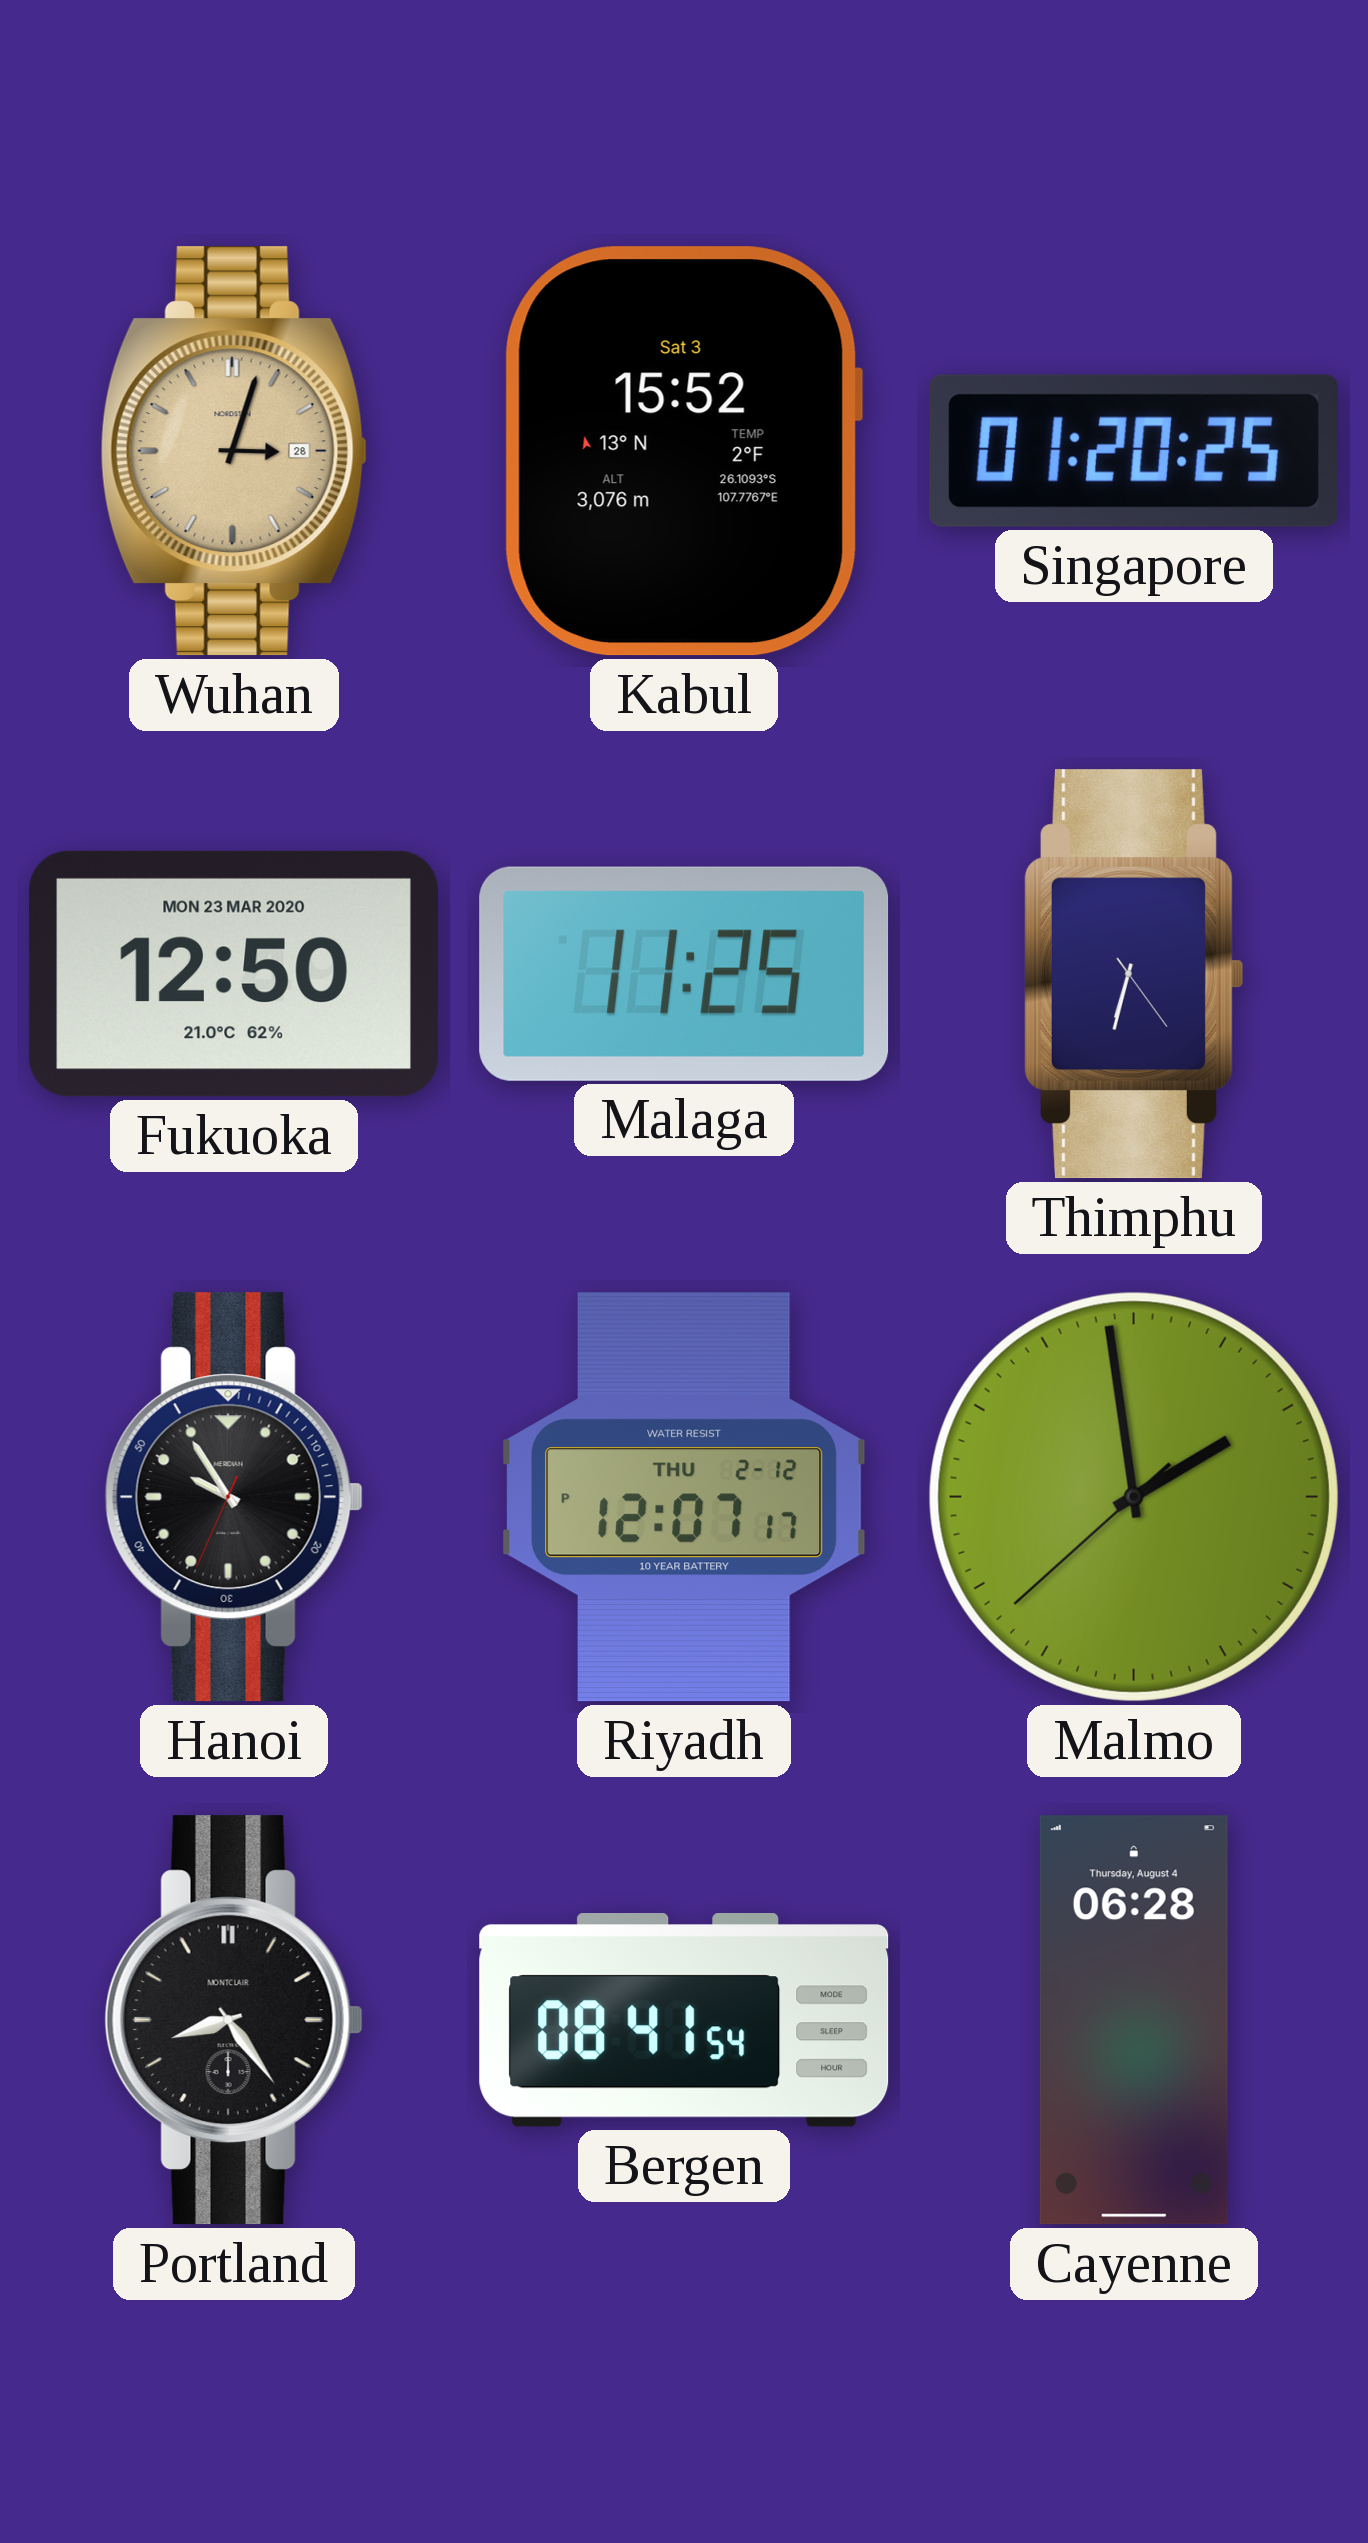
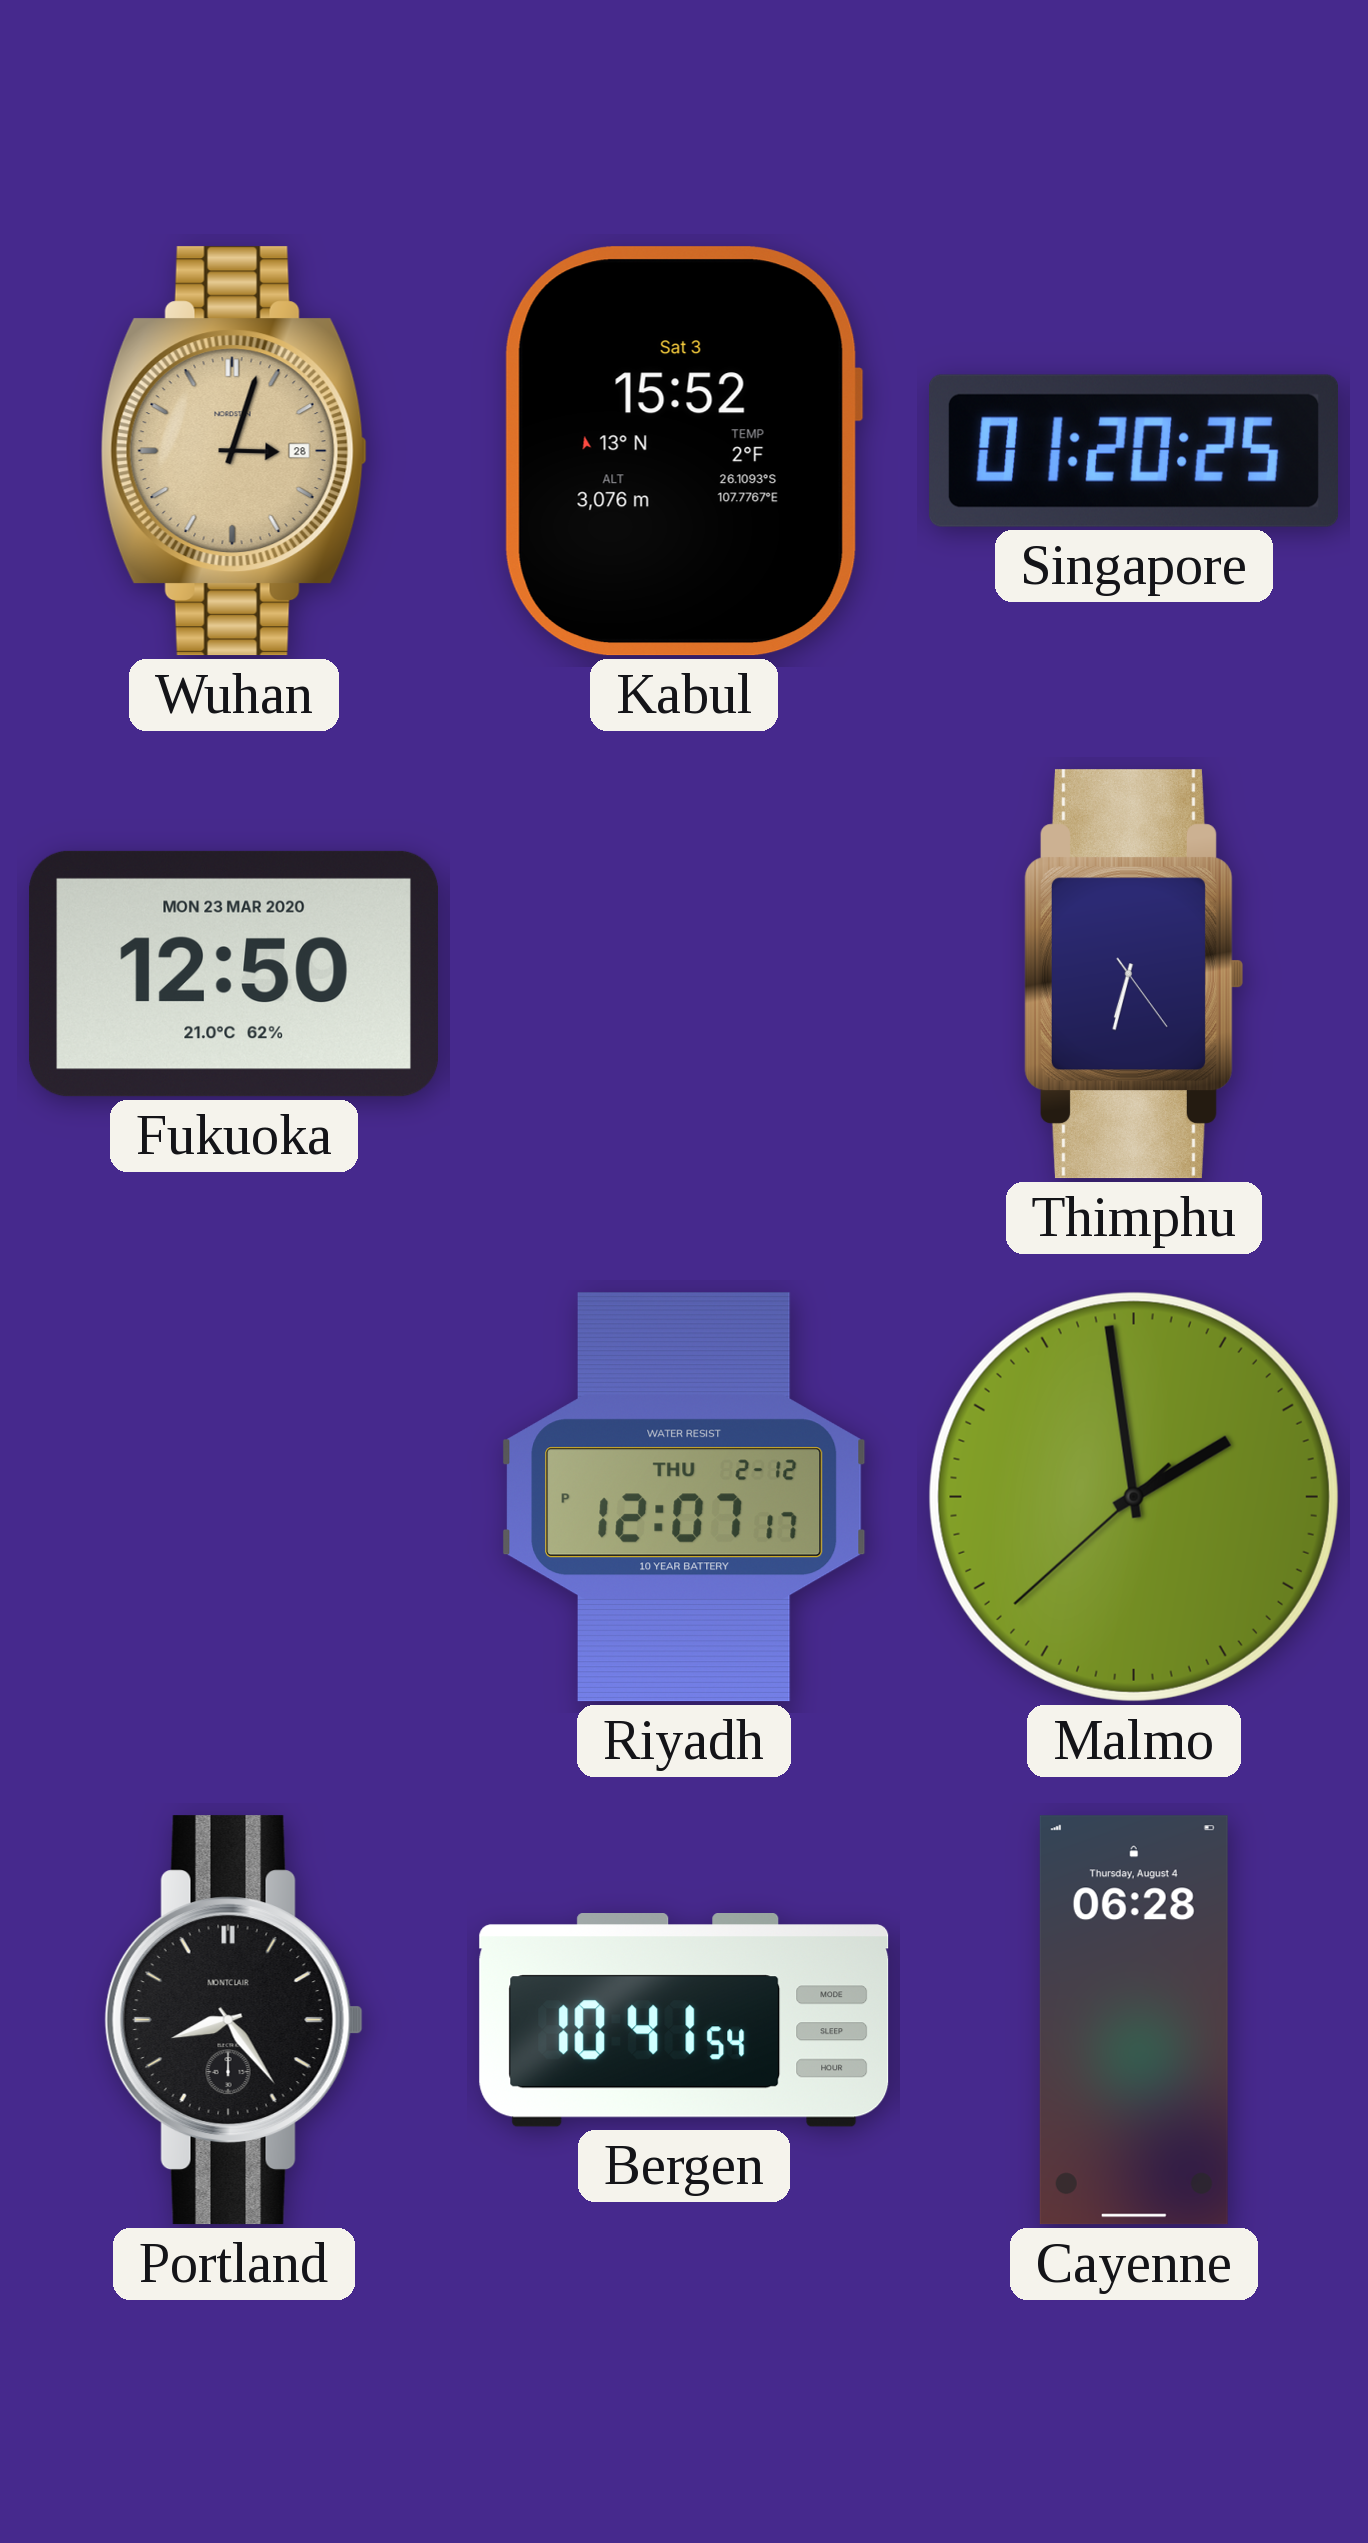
Malaga: 11:25 -> none
Hanoi: 9:54 -> none
Bergen: 08:41 -> 10:41
